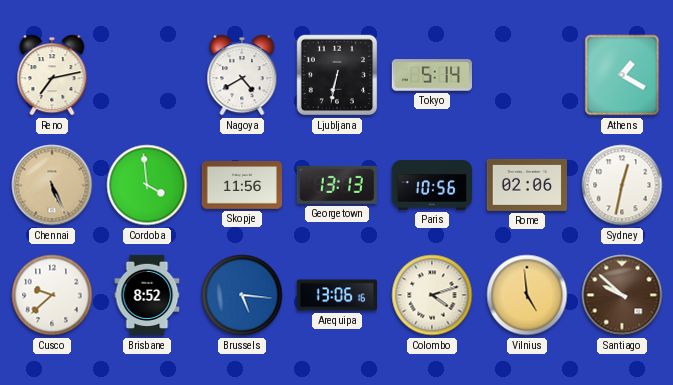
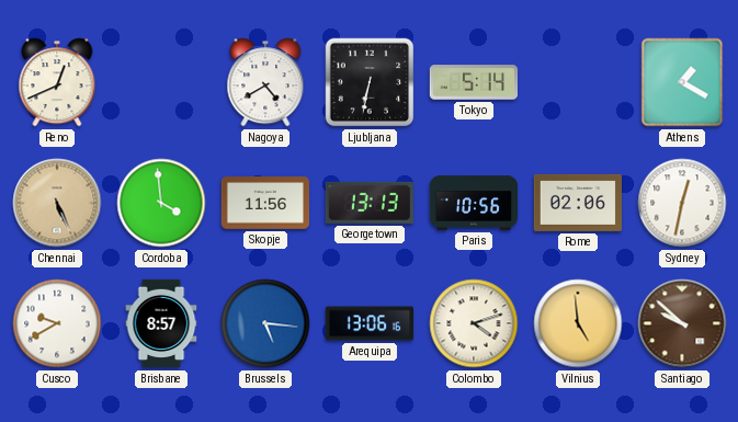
Reno: 7:13 -> 12:41
Cusco: 9:38 -> 9:40
Brisbane: 8:52 -> 8:57
